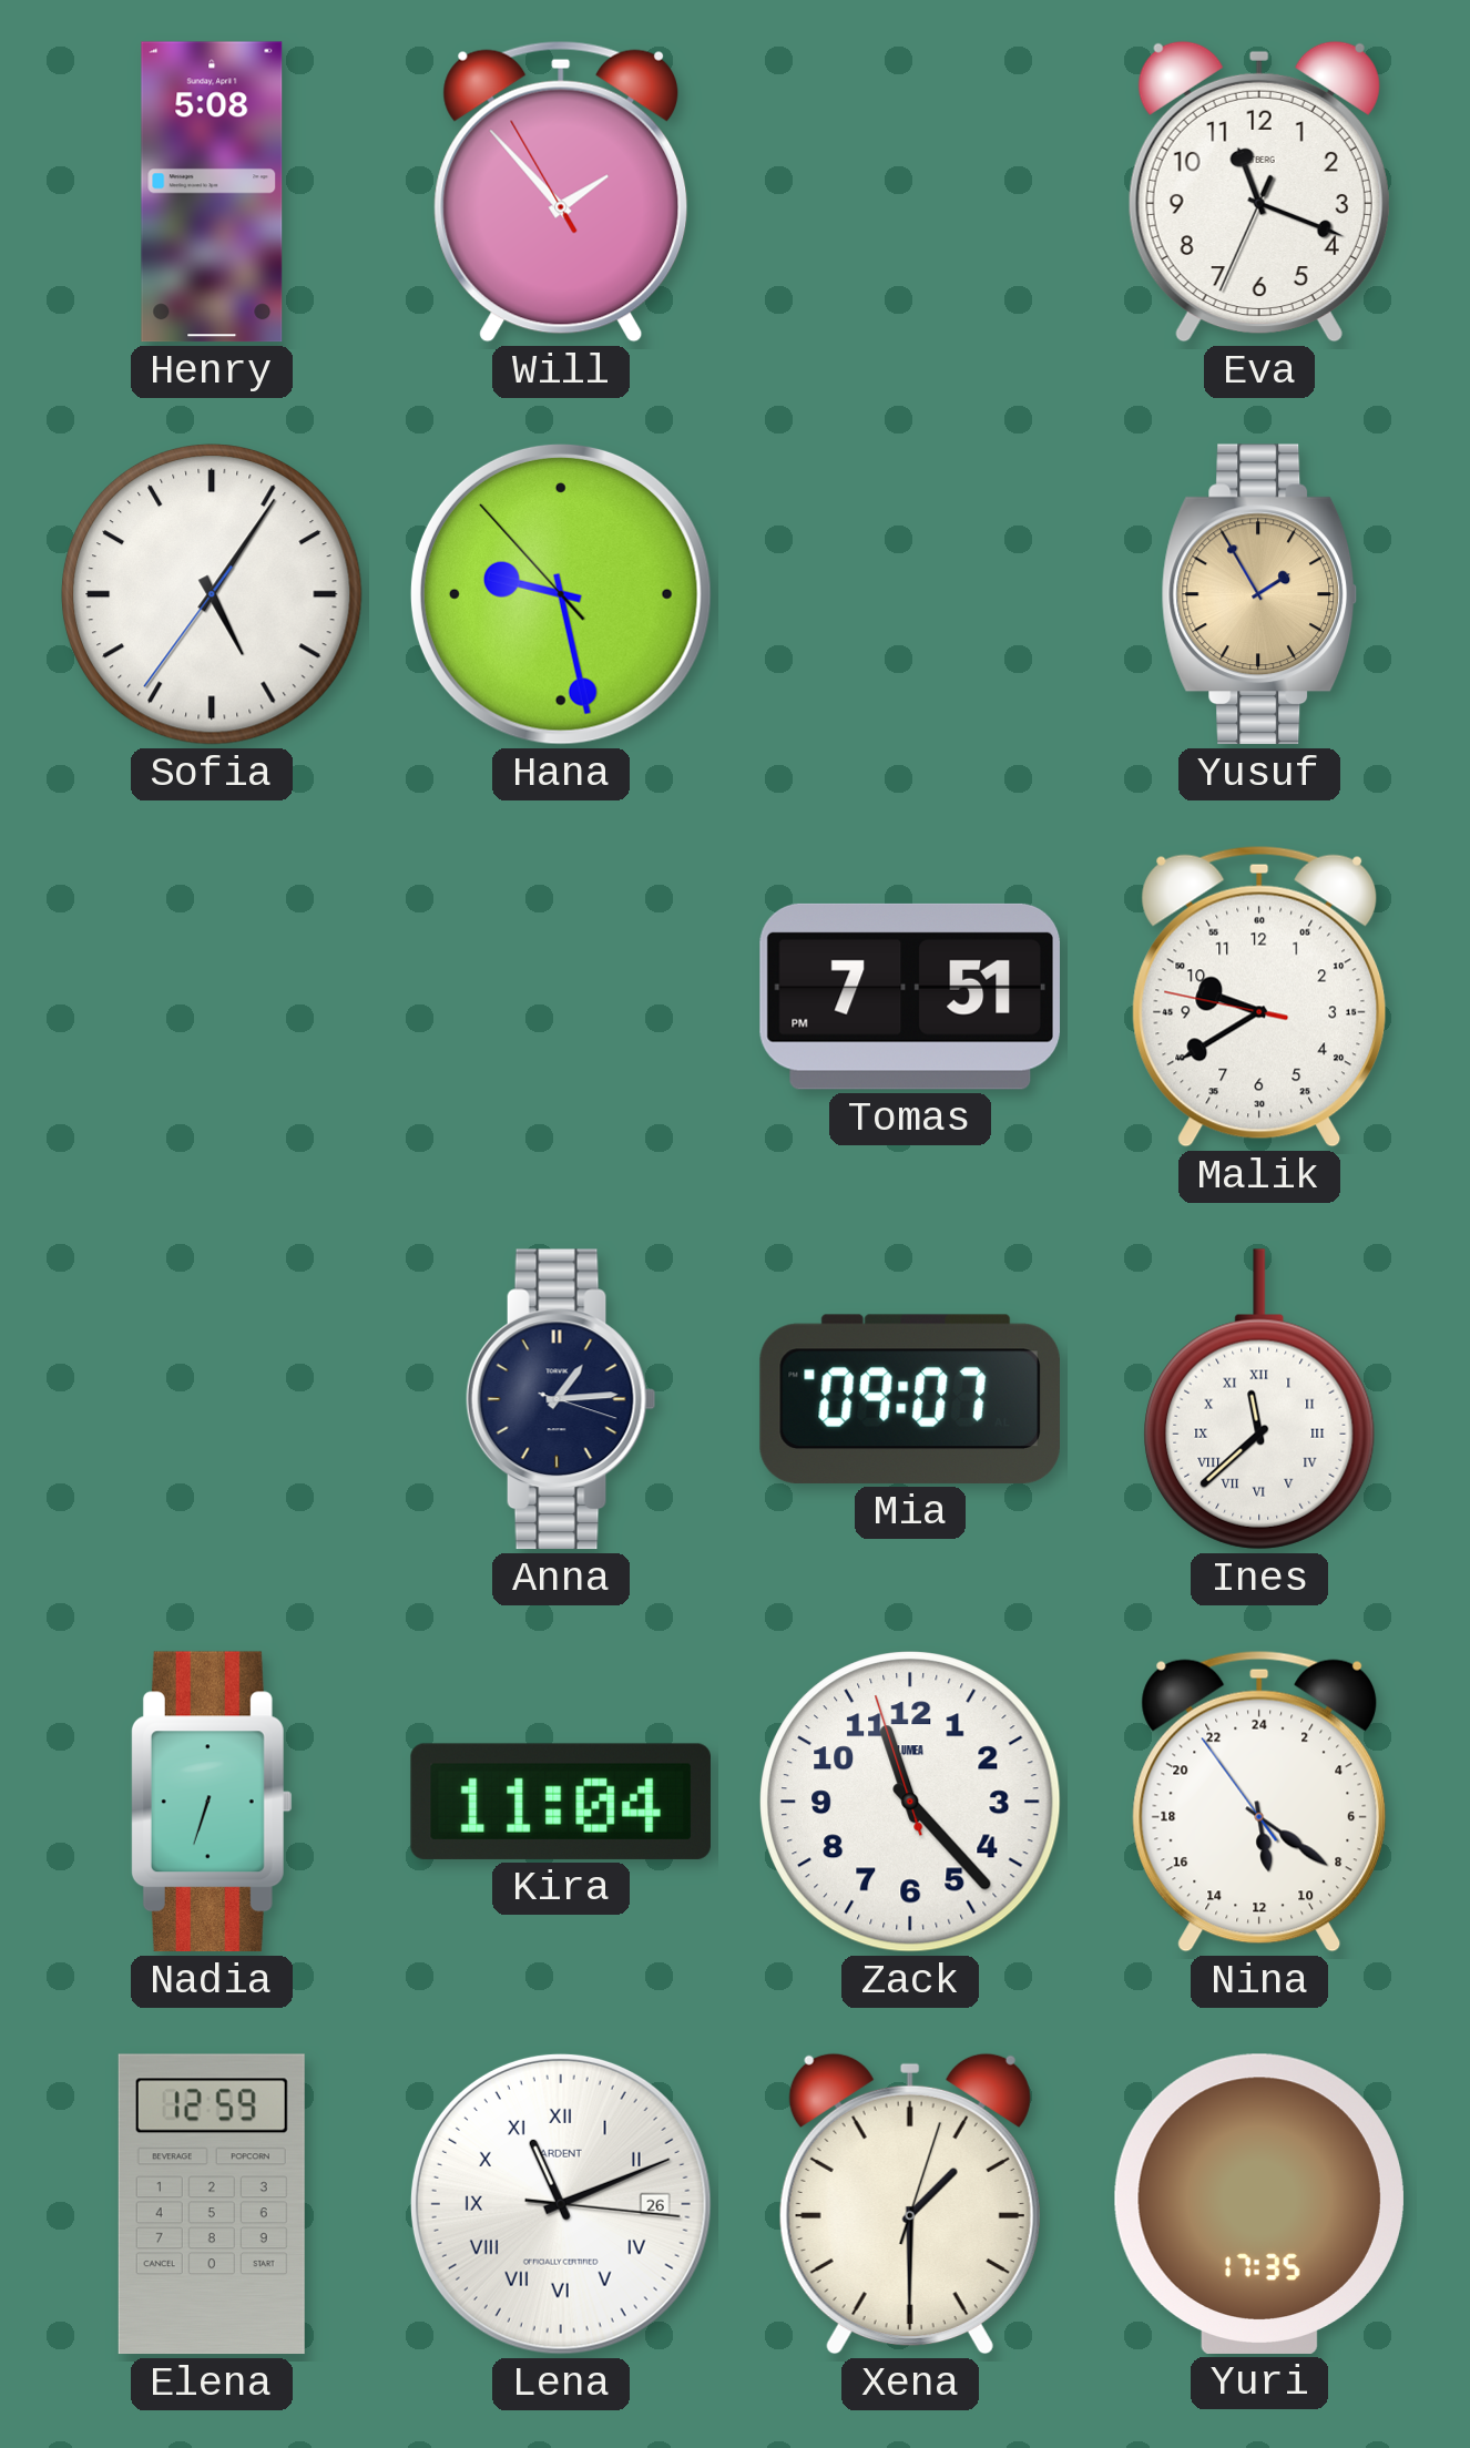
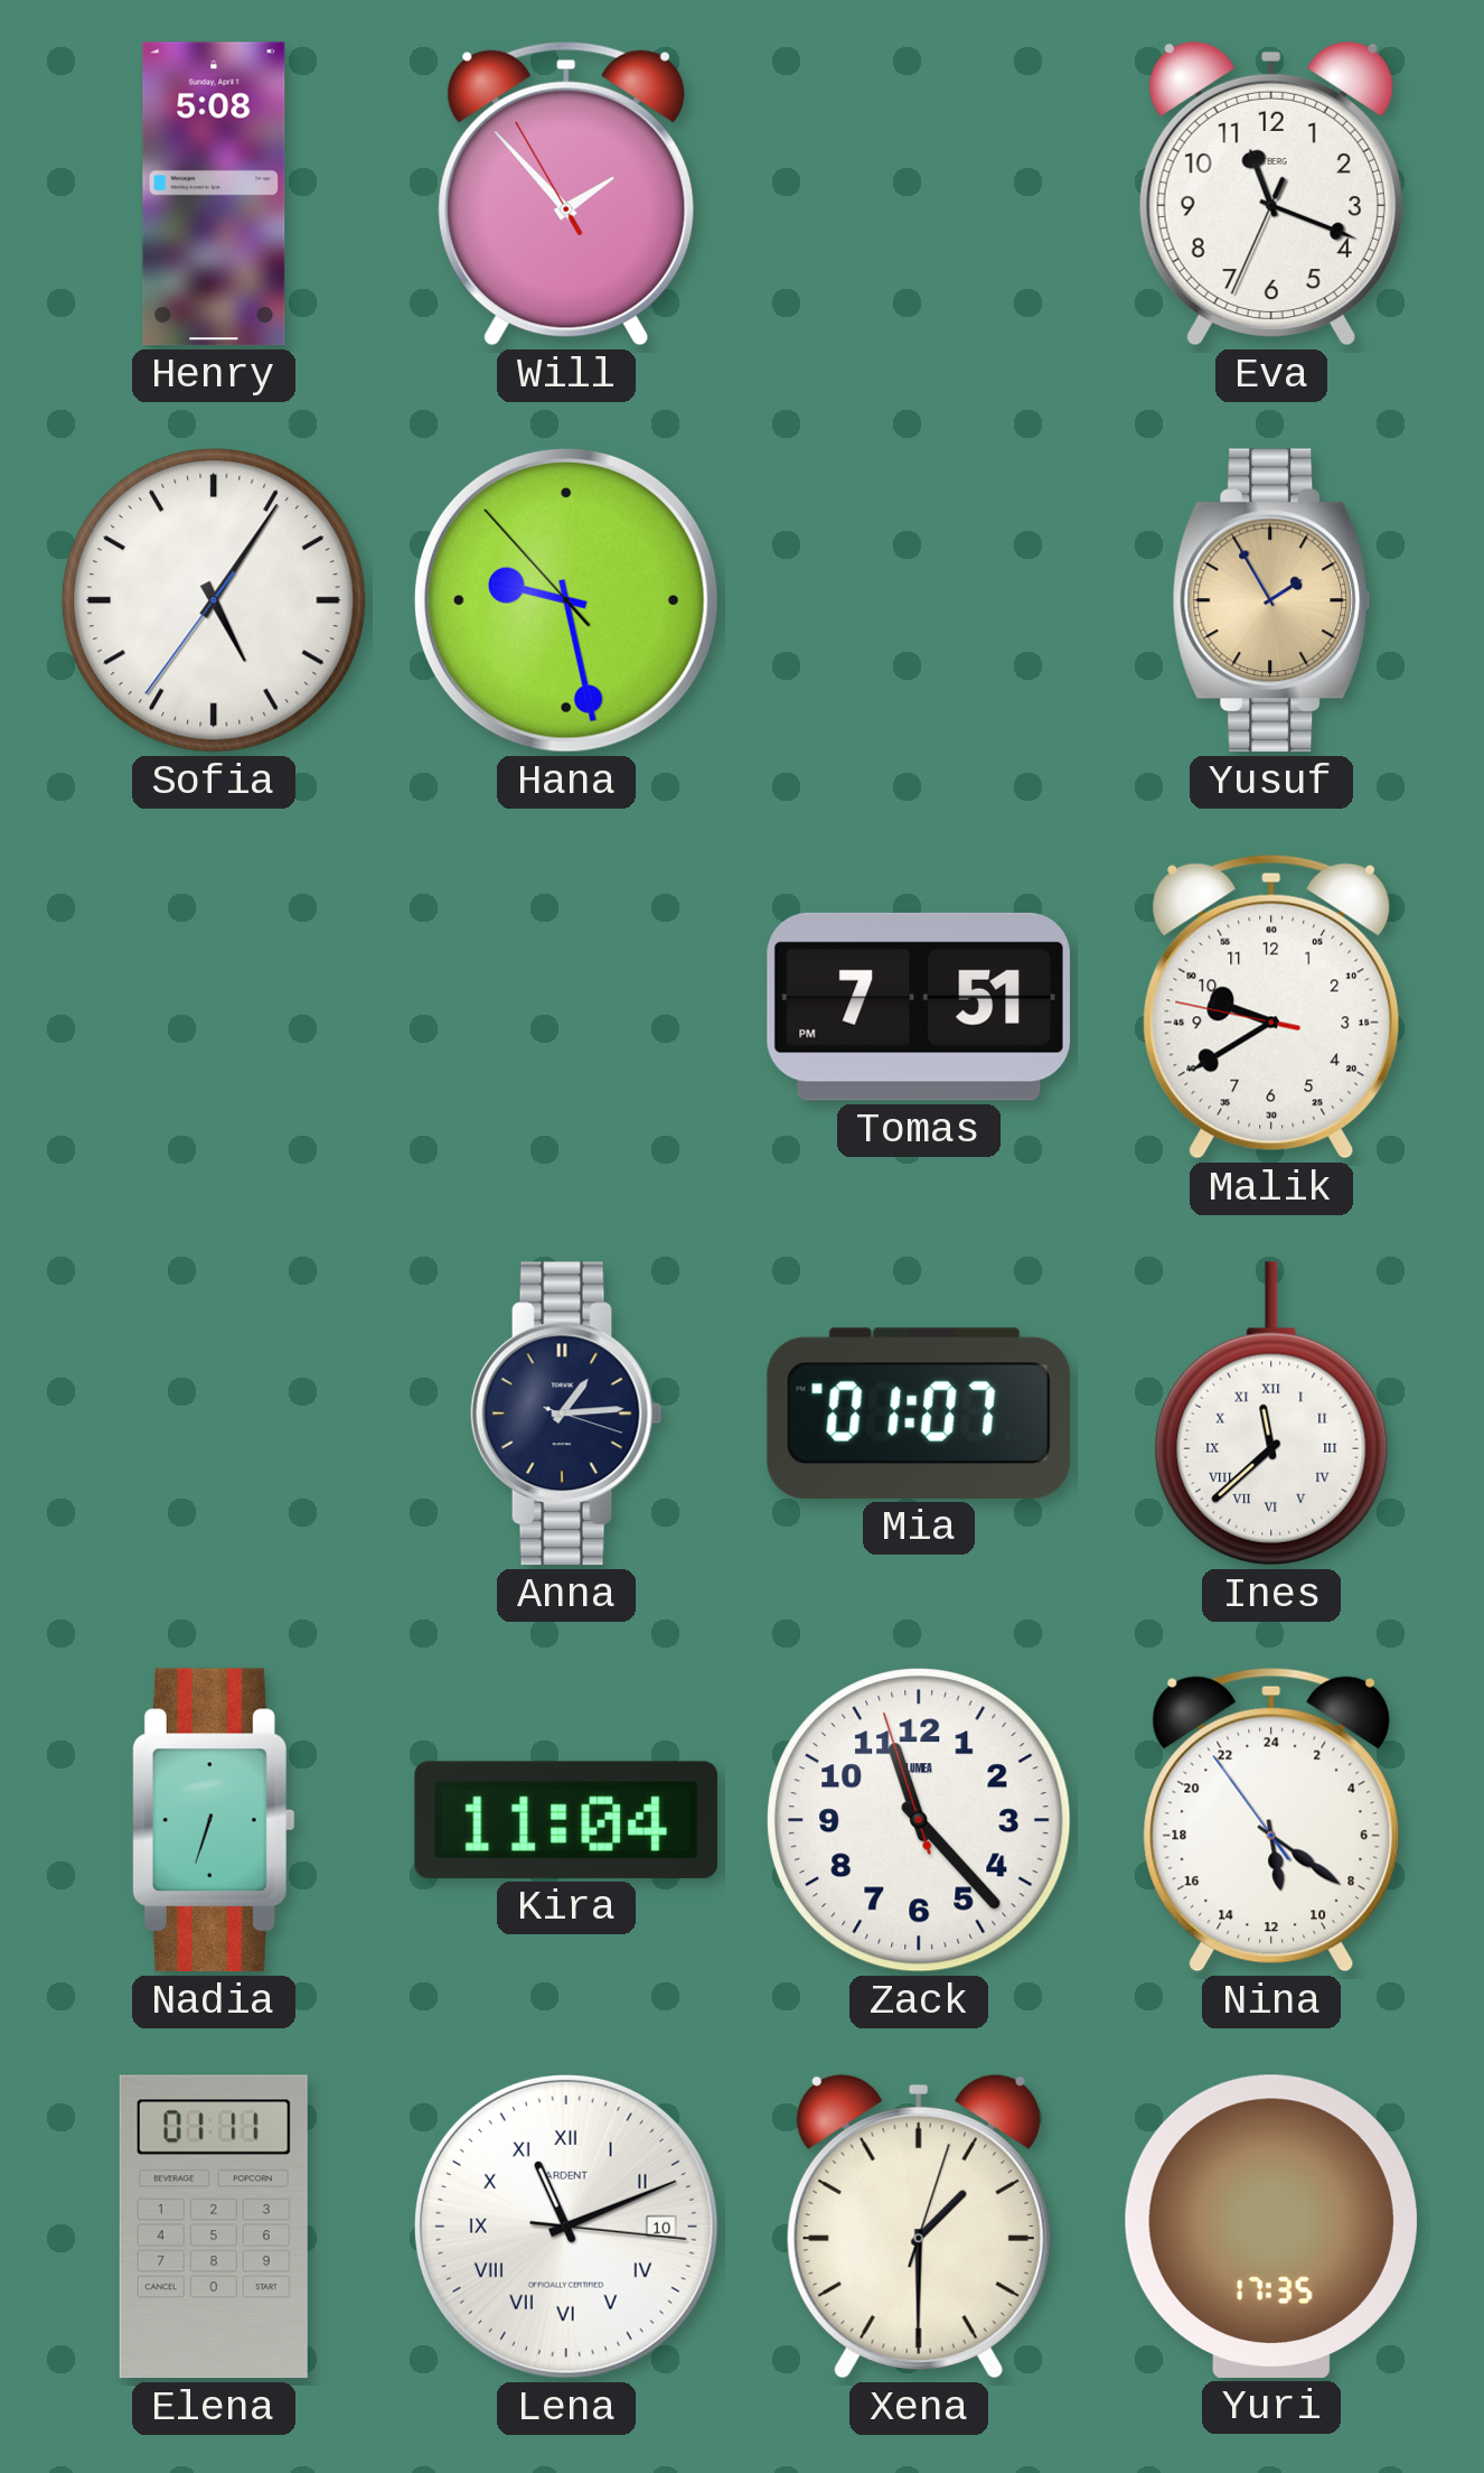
Mia: 09:07 -> 01:07
Elena: 12:59 -> 01:11
Lena date: 26 -> 10
